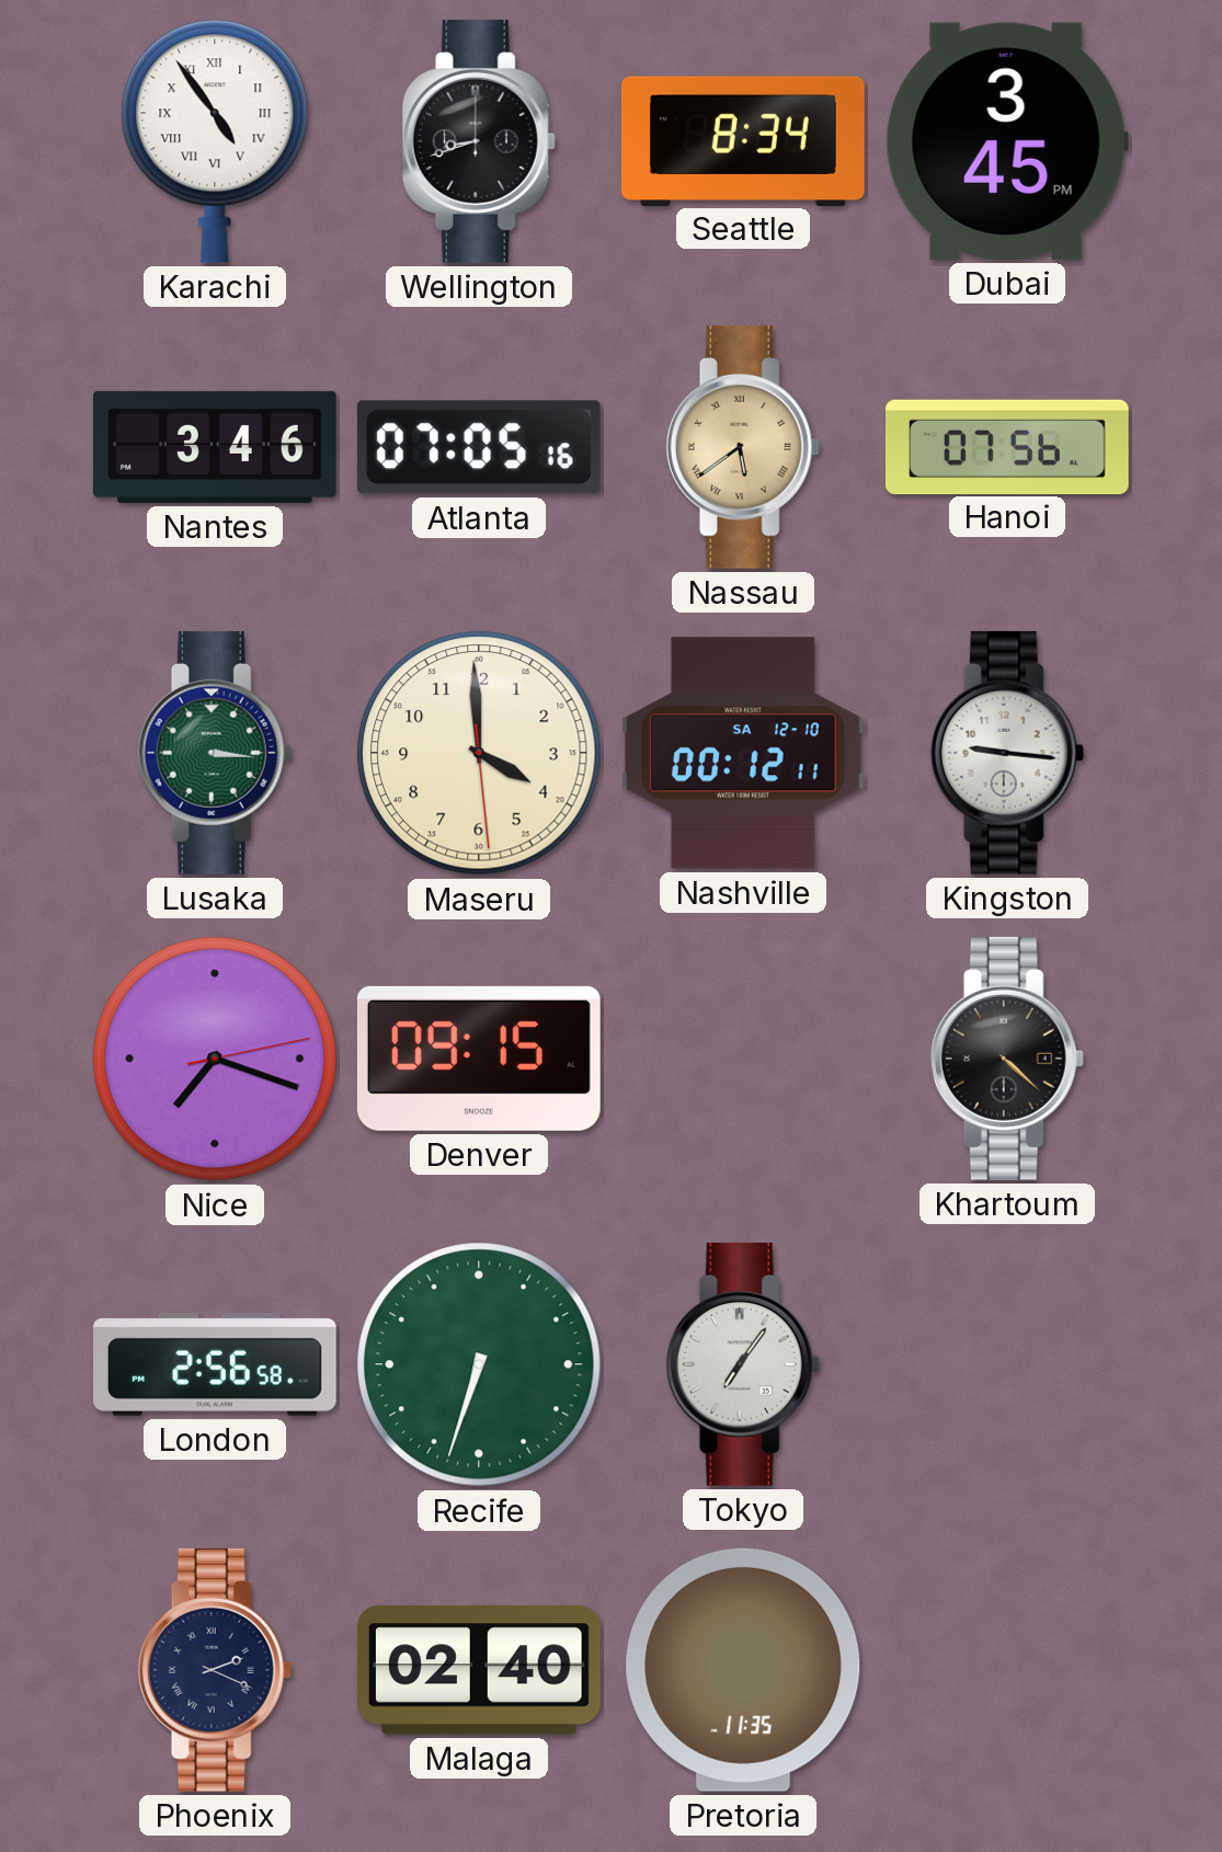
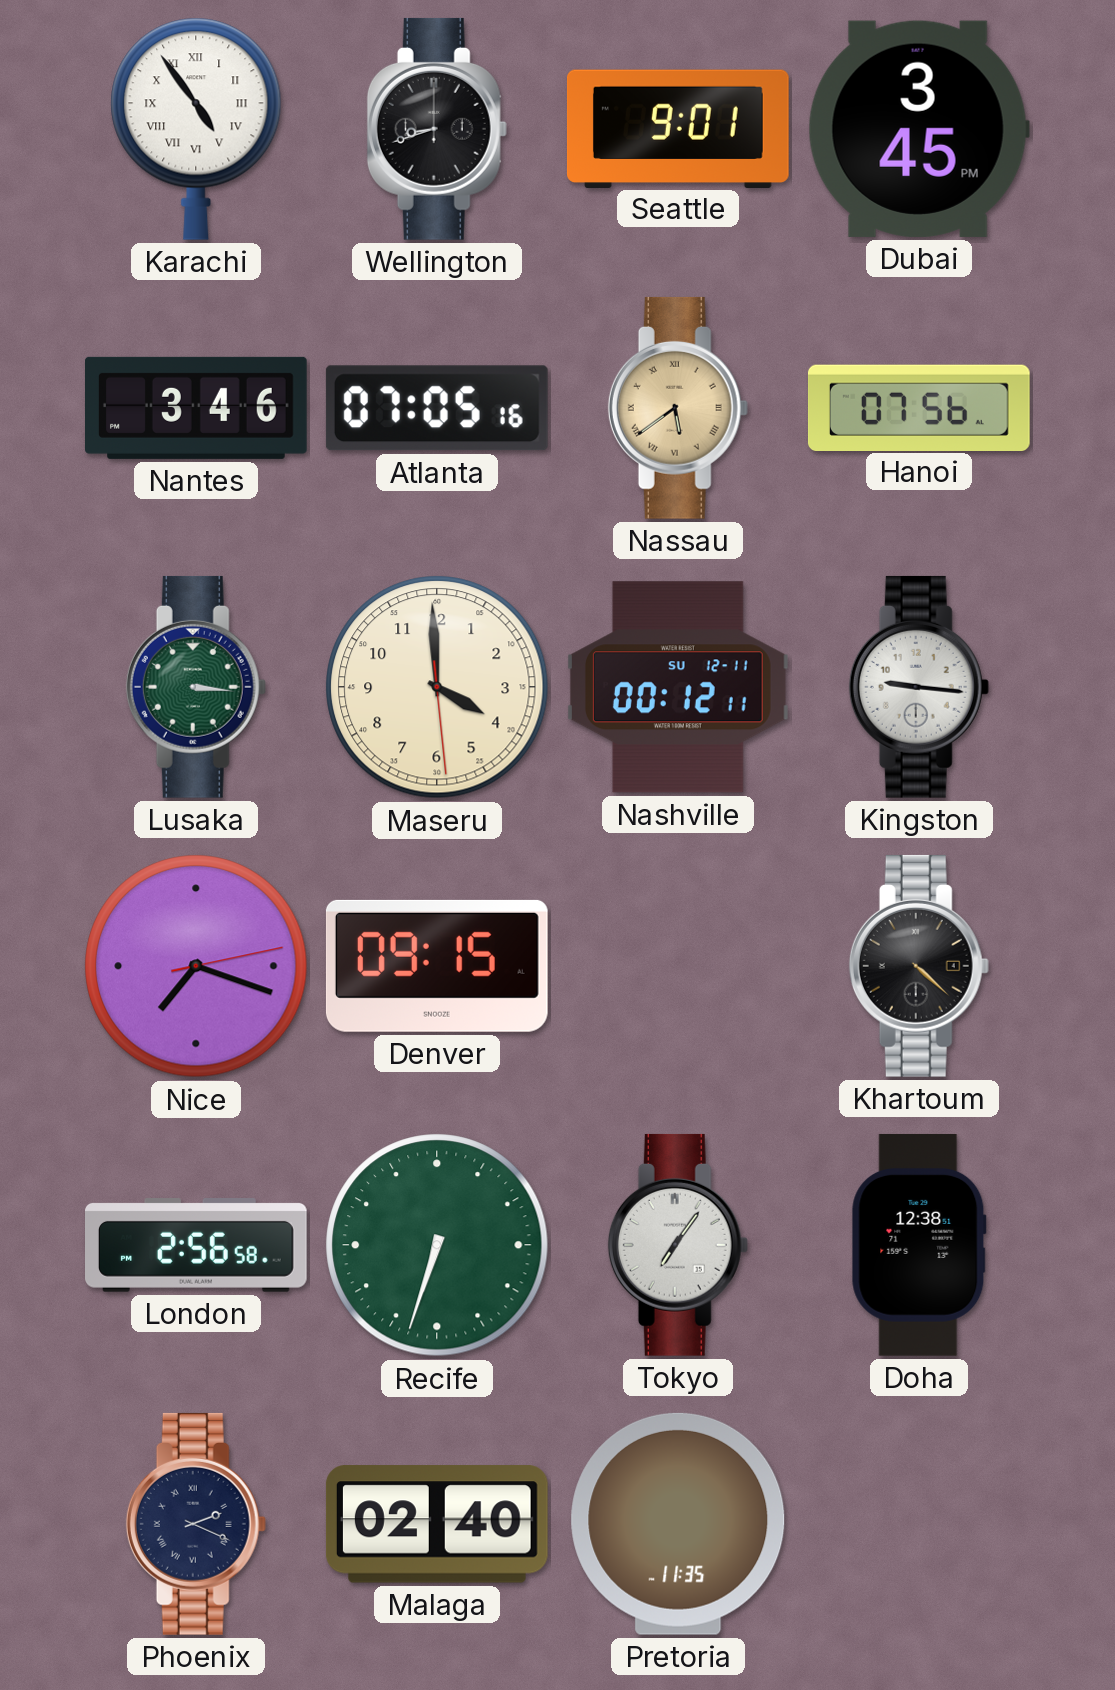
Seattle: 8:34 -> 9:01
Nashville date: SA 12-10 -> SU 12-11
Doha: none -> 12:38
